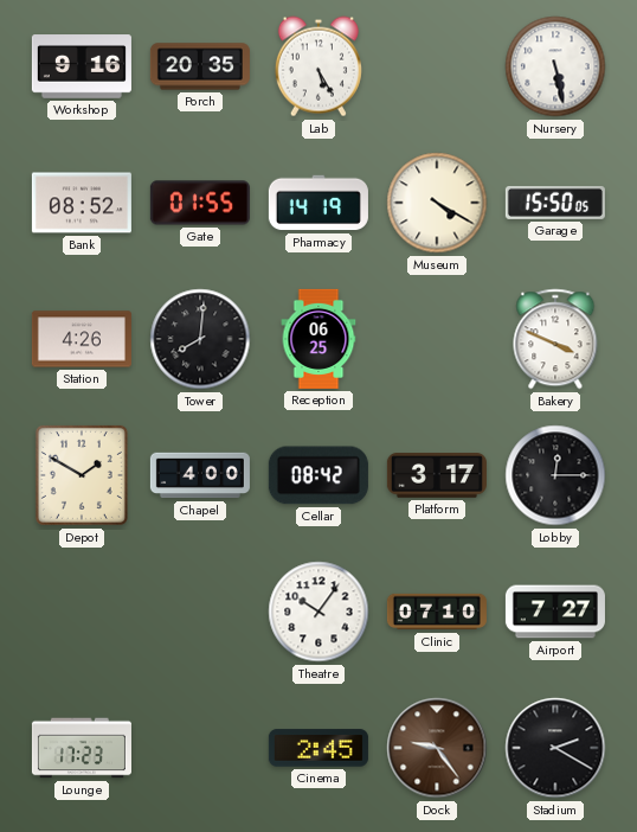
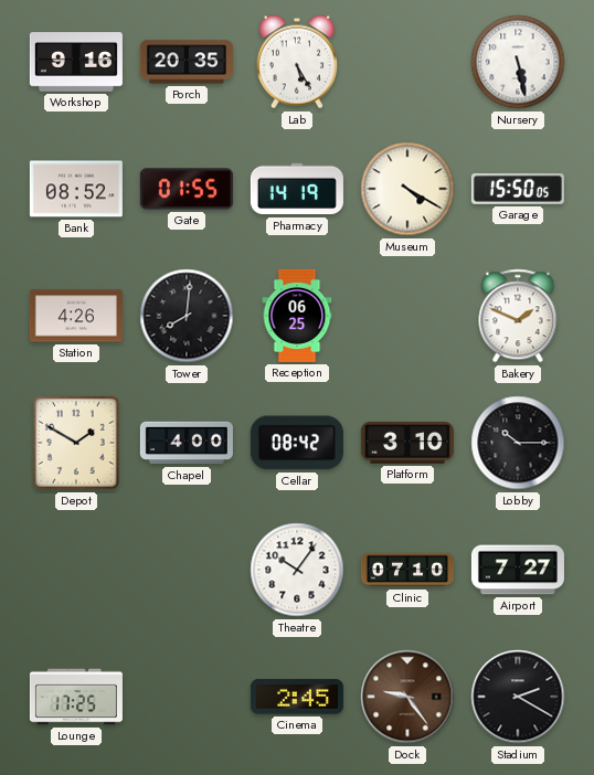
Bakery: 3:49 -> 1:49
Platform: 3:17 -> 3:10
Lobby: 12:15 -> 10:15
Lounge: 17:23 -> 17:25
